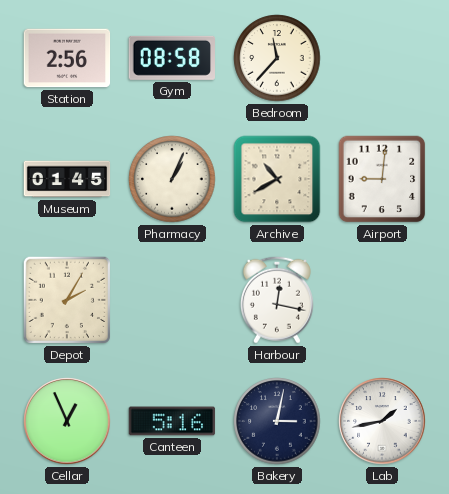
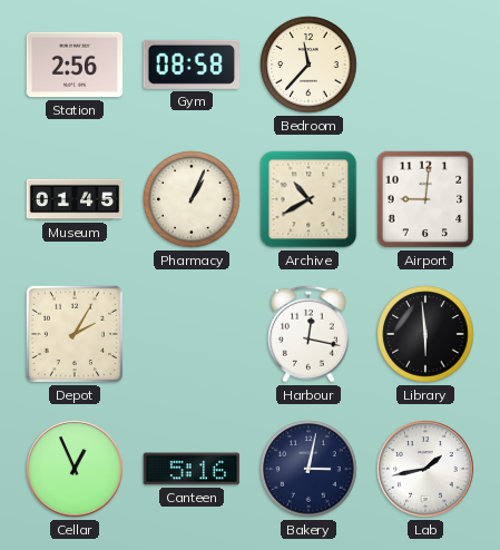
Library: none -> 5:59
